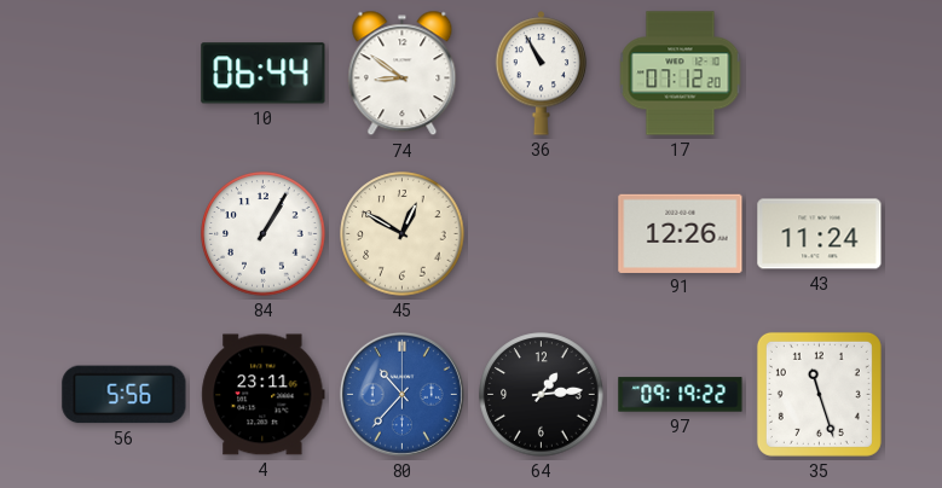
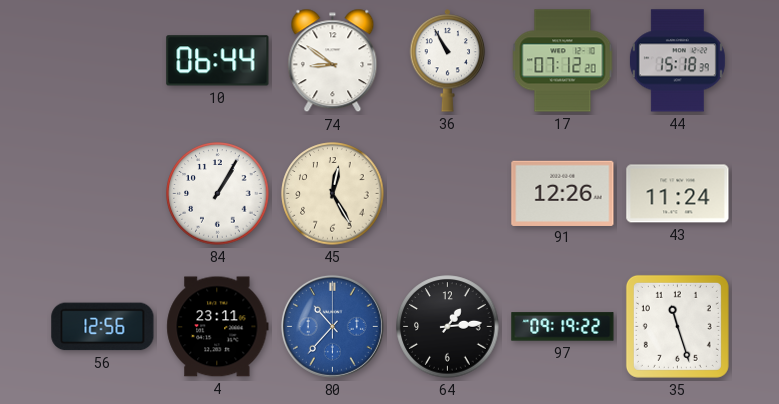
44: none -> 15:18
45: 12:50 -> 12:25
56: 5:56 -> 12:56
